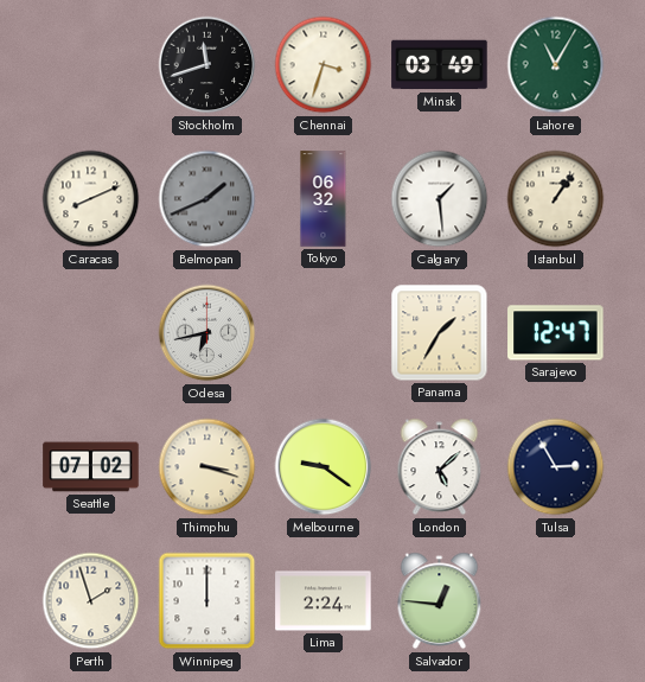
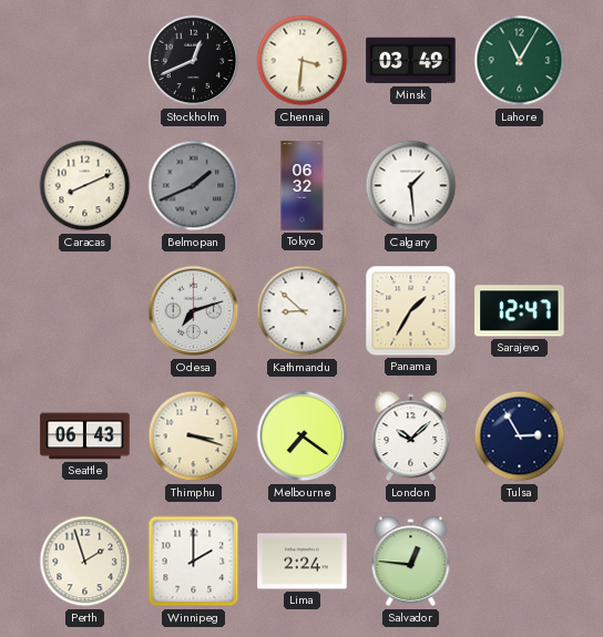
Stockholm: 11:42 -> 12:41
Chennai: 3:33 -> 3:31
Istanbul: 1:06 -> none
Odesa: 6:43 -> 7:12
Kathmandu: none -> 8:52
Seattle: 07:02 -> 06:43
Melbourne: 9:21 -> 7:21
London: 5:08 -> 10:08
Winnipeg: 12:00 -> 2:00
